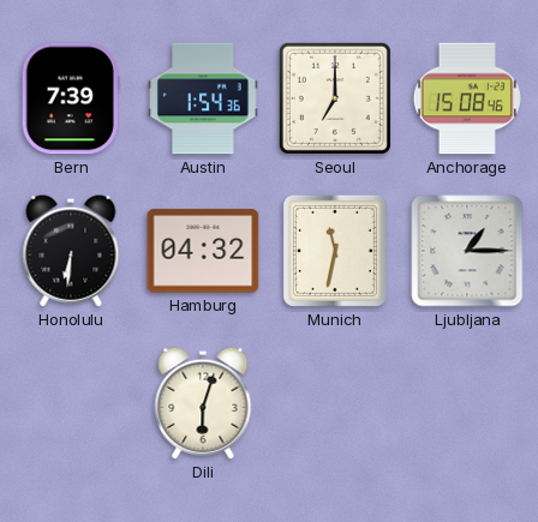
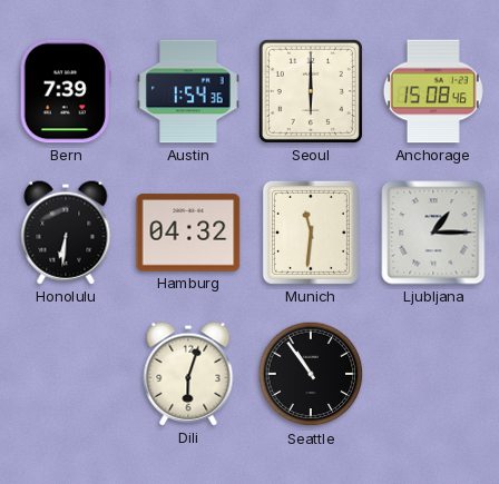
Seoul: 7:00 -> 6:00
Munich: 11:32 -> 11:31
Seattle: none -> 10:54
